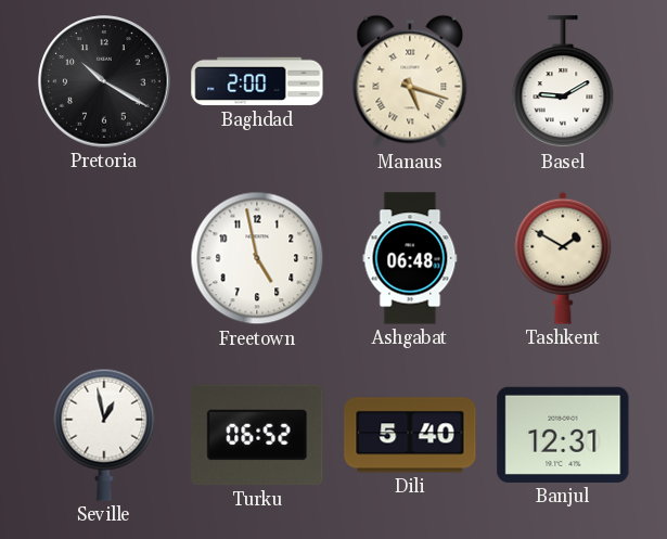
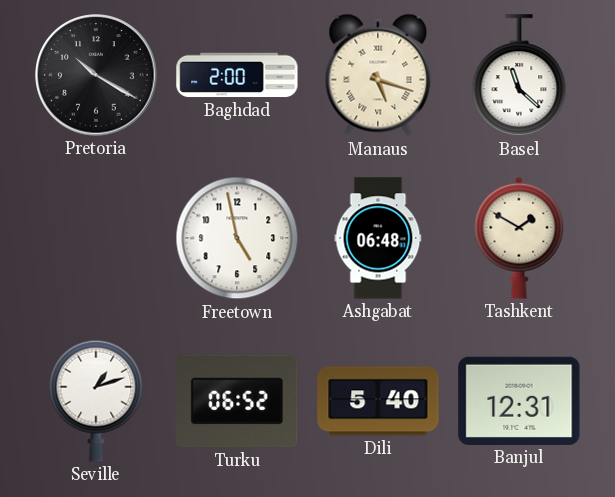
Basel: 9:10 -> 11:22
Seville: 12:58 -> 1:12
